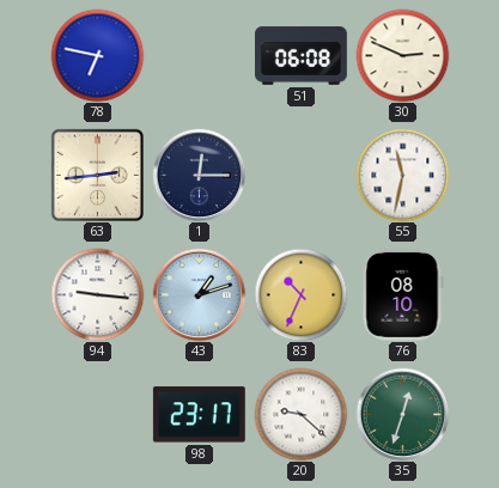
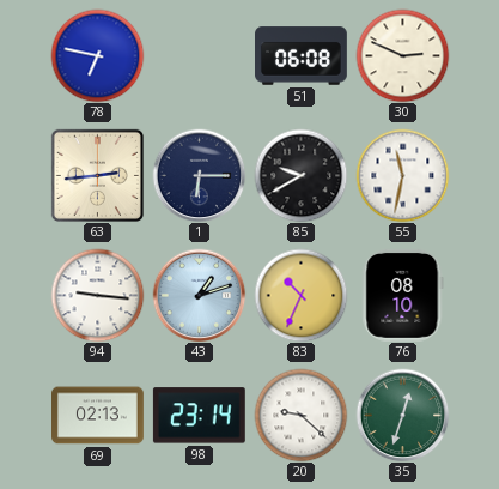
1: 12:15 -> 6:15
85: none -> 9:40
69: none -> 02:13
98: 23:17 -> 23:14
